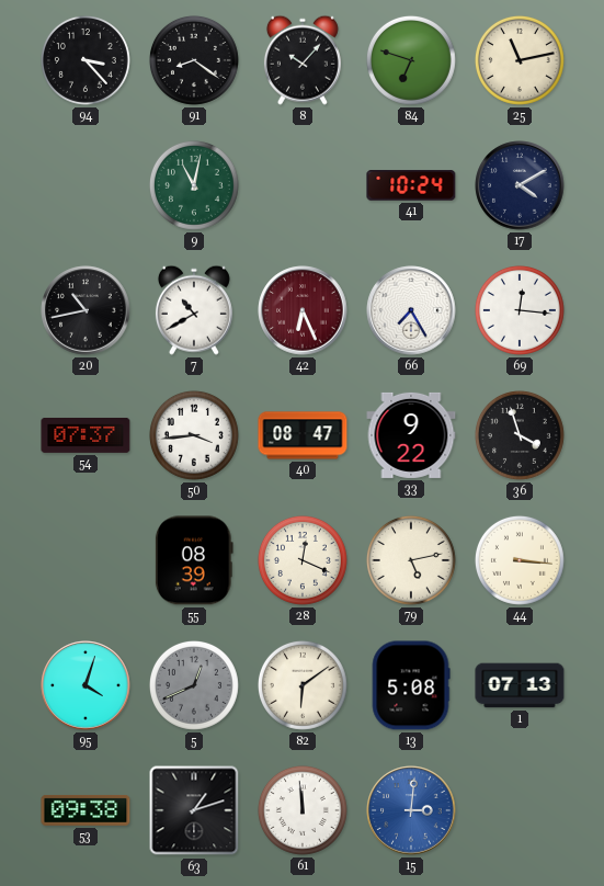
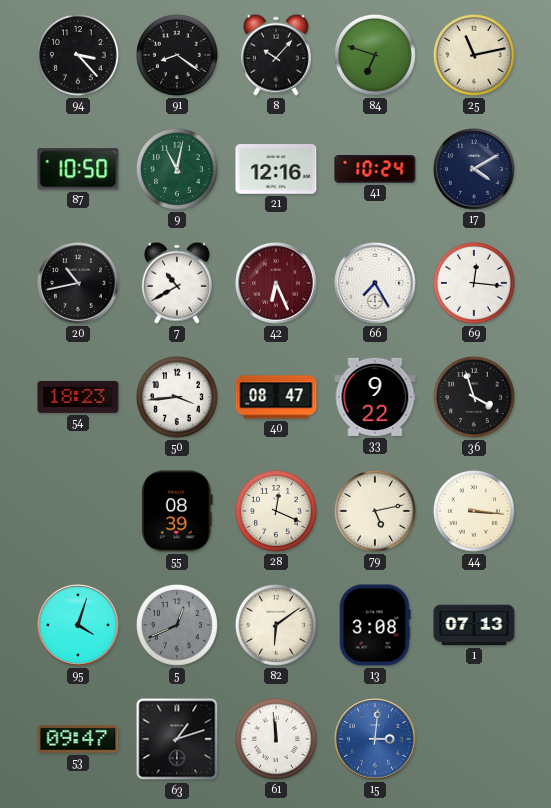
87: none -> 10:50
21: none -> 12:16
54: 07:37 -> 18:23
13: 5:08 -> 3:08
53: 09:38 -> 09:47
